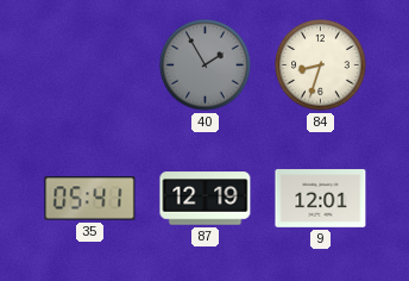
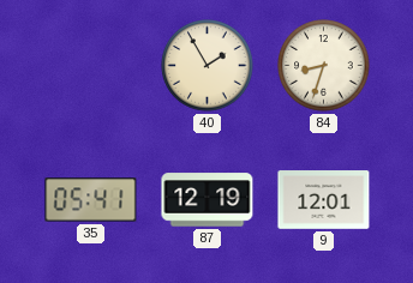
40 dial: grey -> cream
